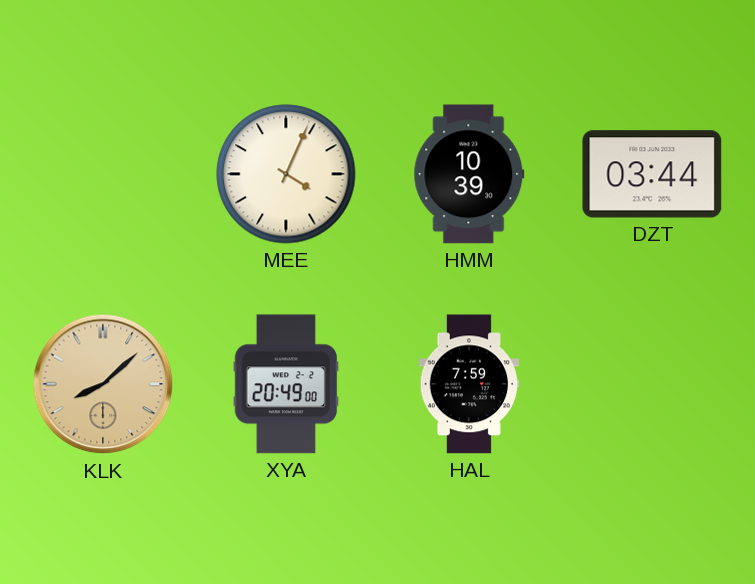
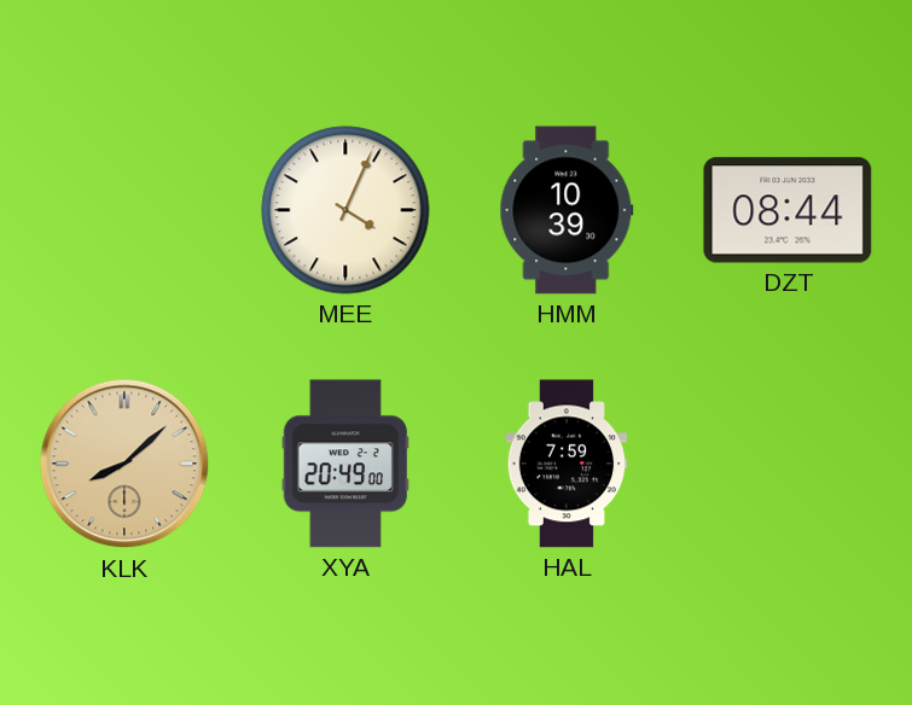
DZT: 03:44 -> 08:44
